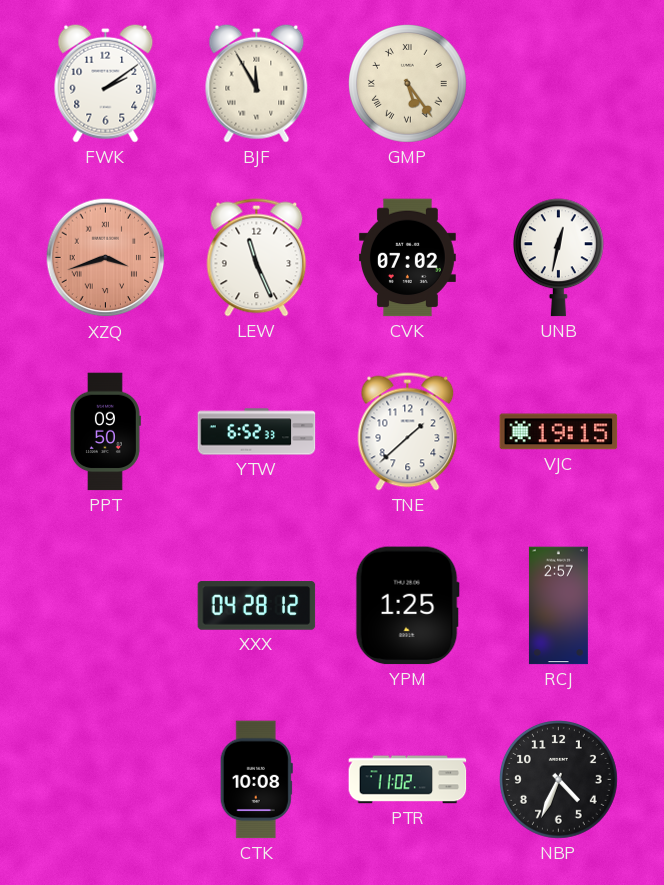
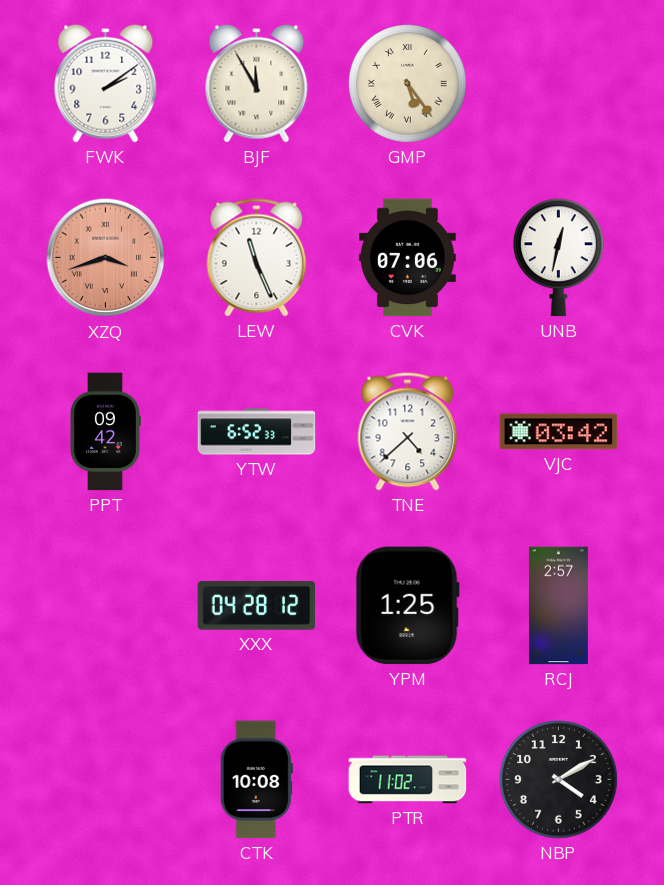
CVK: 07:02 -> 07:06
PPT: 09:50 -> 09:42
TNE: 1:38 -> 4:38
VJC: 19:15 -> 03:42
NBP: 4:34 -> 4:10
